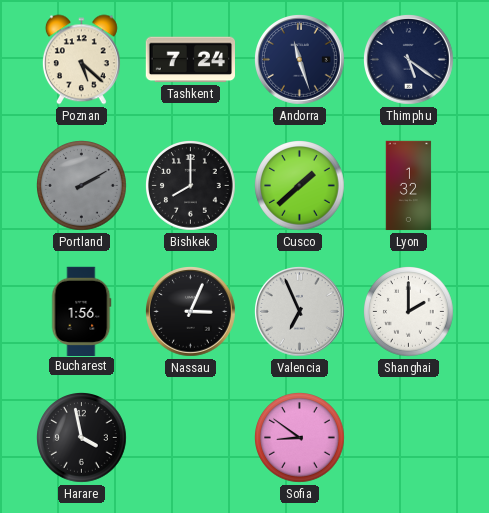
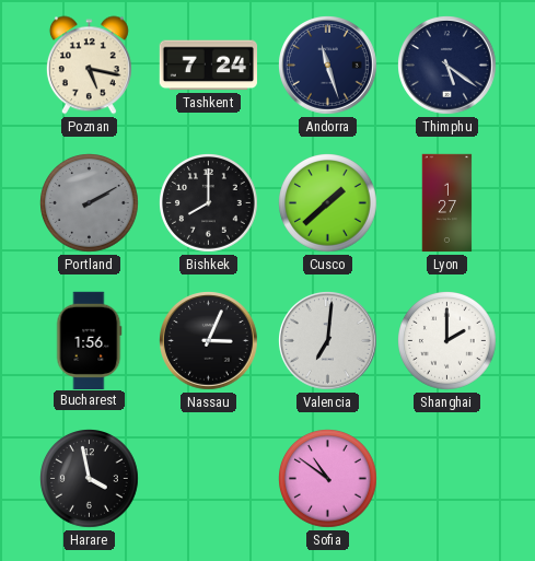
Poznan: 5:22 -> 5:17
Lyon: 1:32 -> 1:27
Valencia: 6:56 -> 7:01
Sofia: 8:51 -> 10:51
